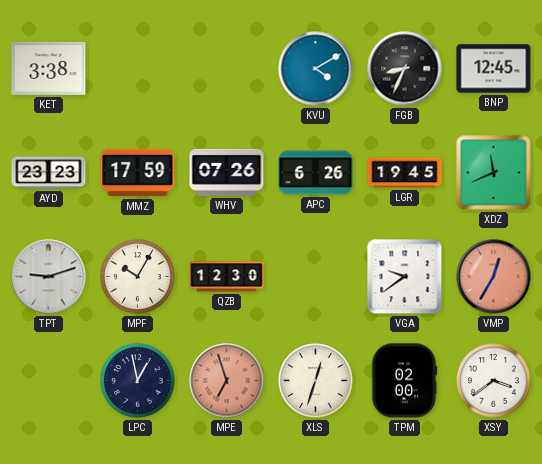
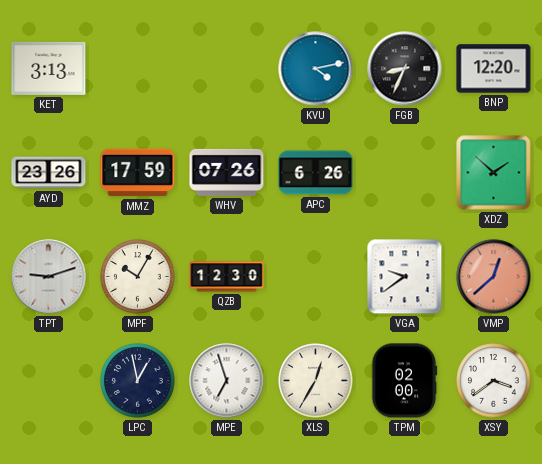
KET: 3:38 -> 3:13
KVU: 4:10 -> 4:13
BNP: 12:45 -> 12:20
AYD: 23:23 -> 23:26
LGR: 19:45 -> none
XDZ: 11:41 -> 1:52
VMP: 12:35 -> 12:38
MPE dial: salmon -> white
XLS: 12:33 -> 12:35
